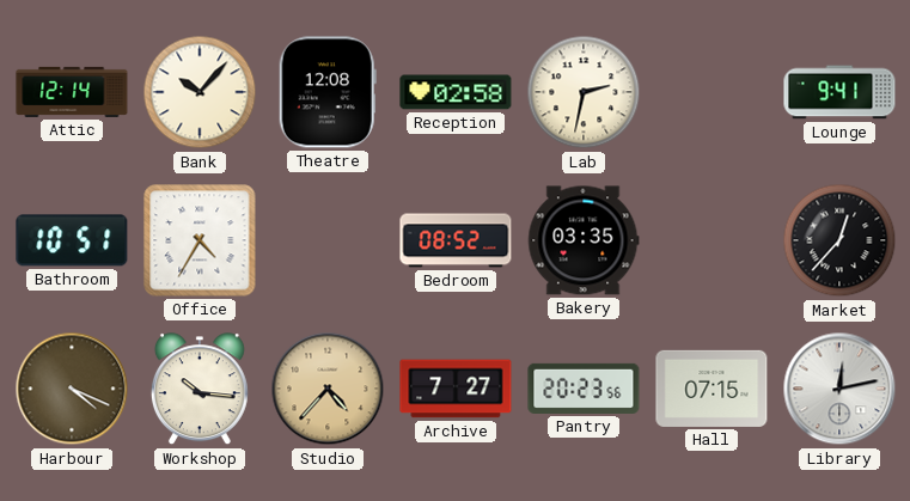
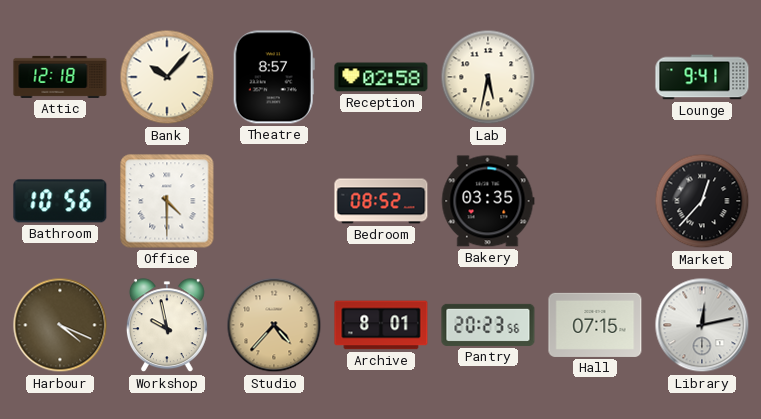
Attic: 12:14 -> 12:18
Theatre: 12:08 -> 8:57
Lab: 2:32 -> 5:32
Bathroom: 10:51 -> 10:56
Office: 4:35 -> 4:30
Workshop: 10:16 -> 9:58
Archive: 7:27 -> 8:01
